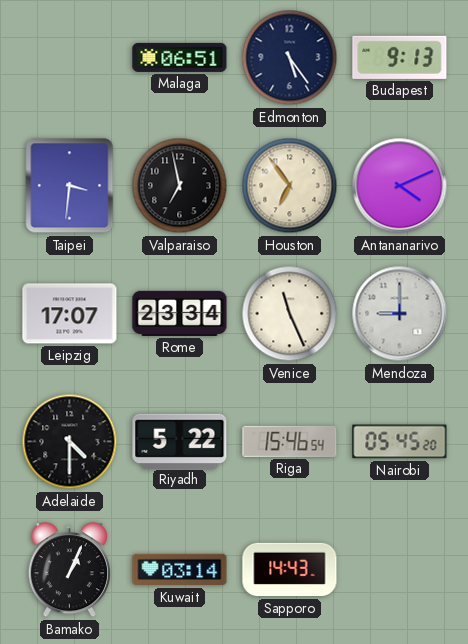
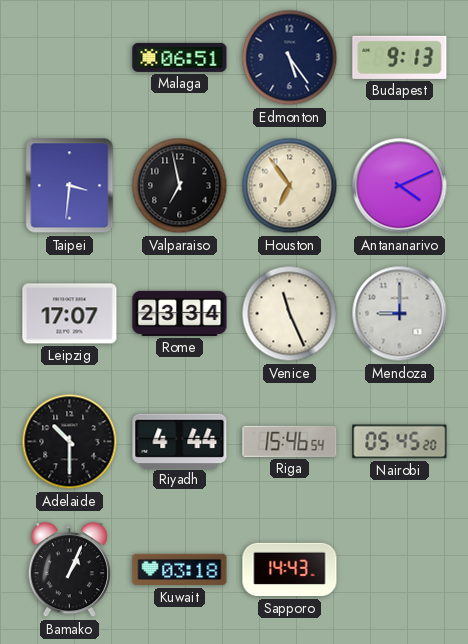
Adelaide: 4:30 -> 10:30
Riyadh: 5:22 -> 4:44
Kuwait: 03:14 -> 03:18
